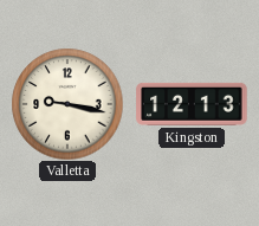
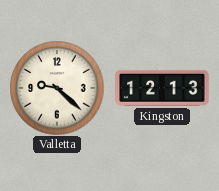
Valletta: 9:17 -> 9:22
